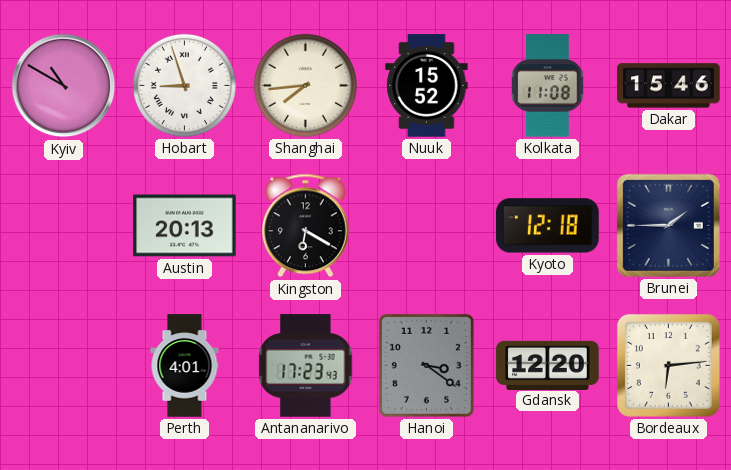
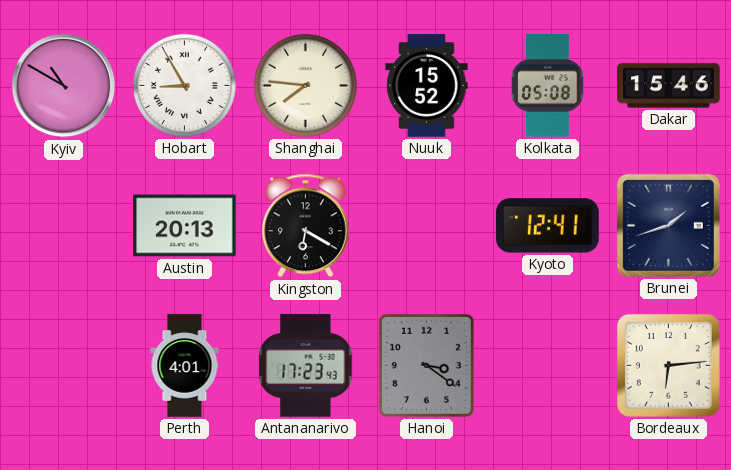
Hobart: 8:57 -> 8:55
Shanghai: 7:44 -> 7:46
Kolkata: 11:08 -> 05:08
Kyoto: 12:18 -> 12:41
Brunei: 1:45 -> 1:42
Gdansk: 12:20 -> none
